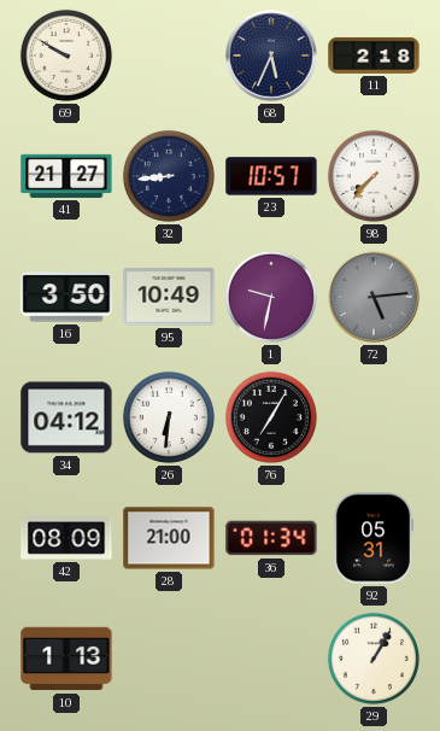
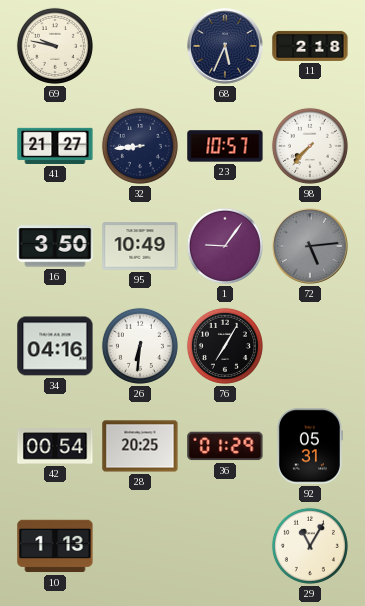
69: 9:50 -> 9:47
1: 9:32 -> 9:06
34: 04:12 -> 04:16
42: 08:09 -> 00:54
28: 21:00 -> 20:25
36: 01:34 -> 01:29
29: 1:05 -> 11:05
